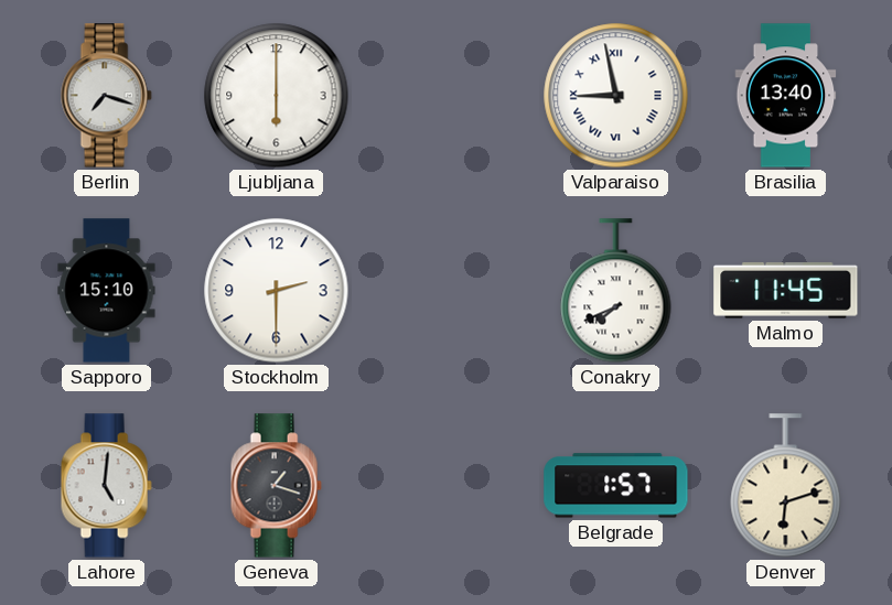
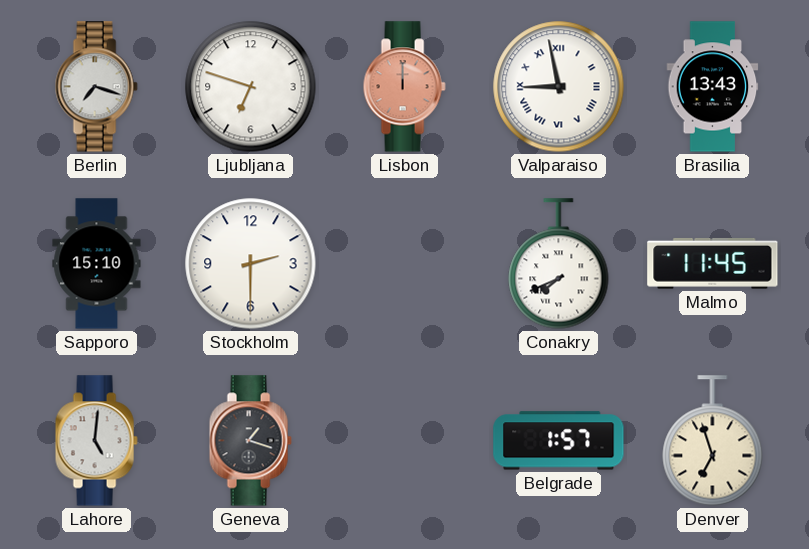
Ljubljana: 6:00 -> 6:48
Lisbon: none -> 12:00
Brasilia: 13:40 -> 13:43
Denver: 6:12 -> 6:57
